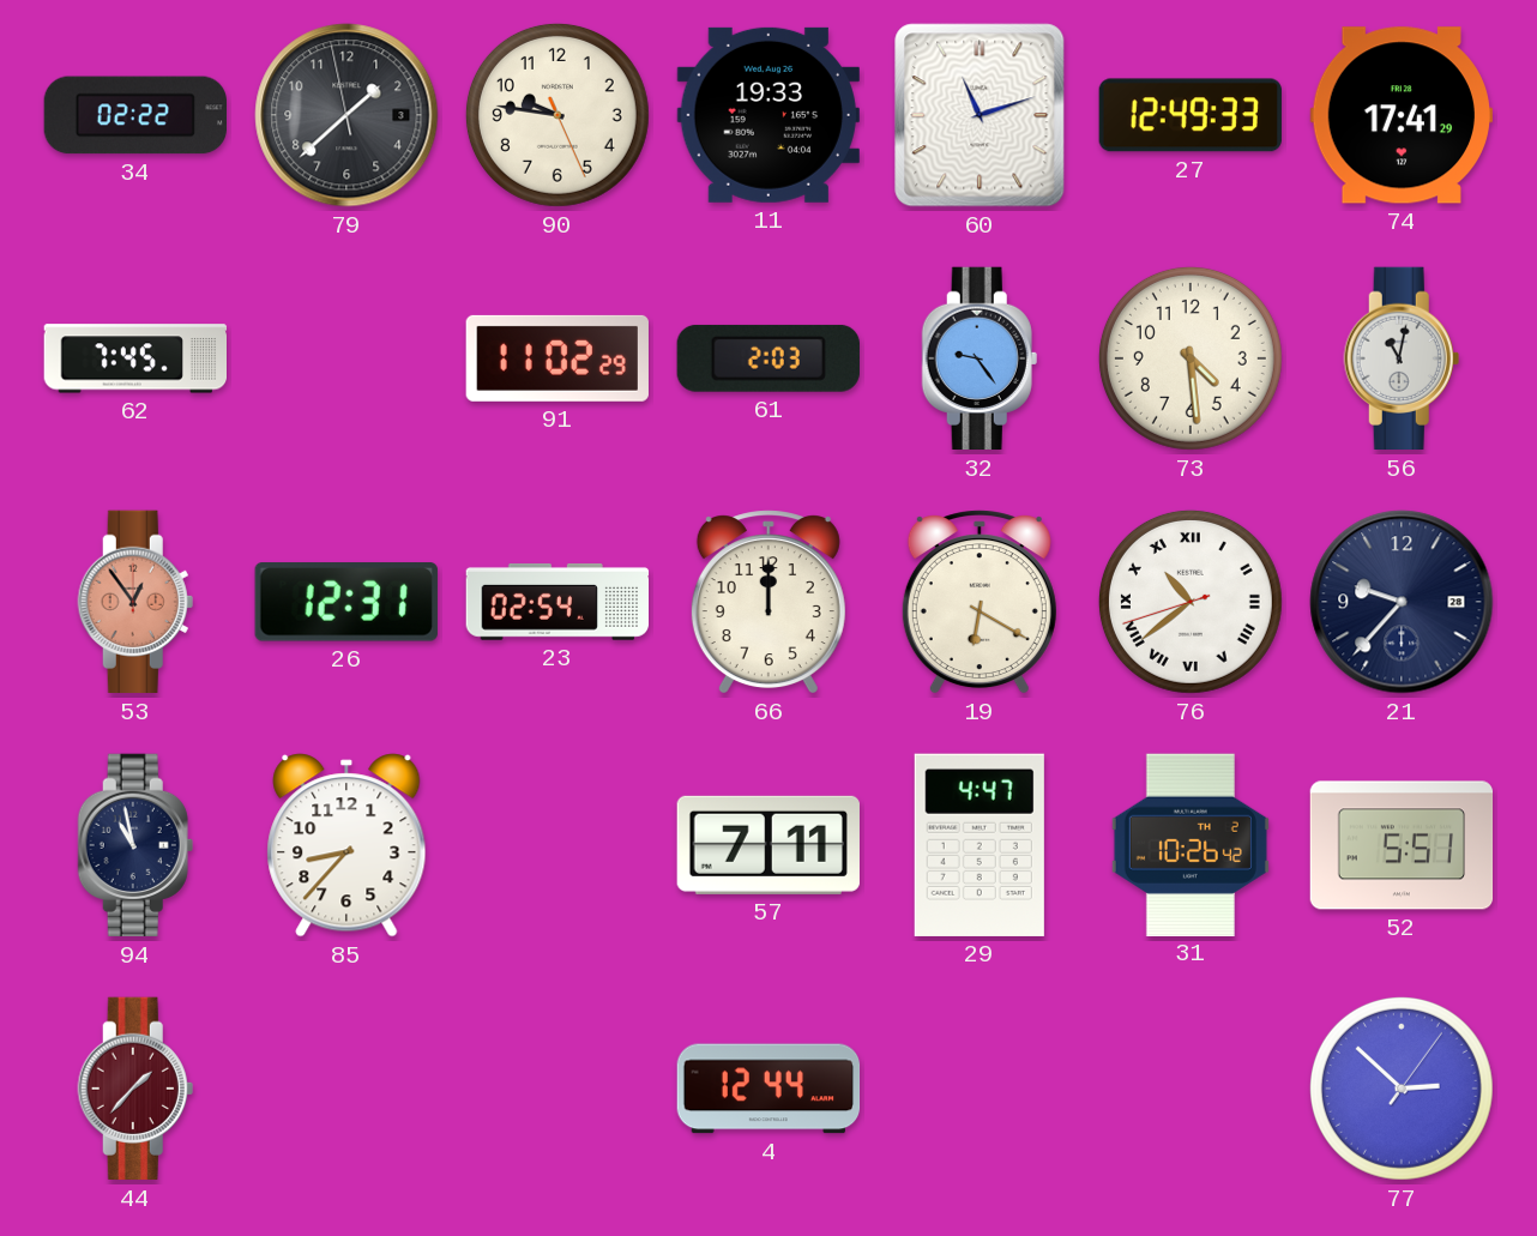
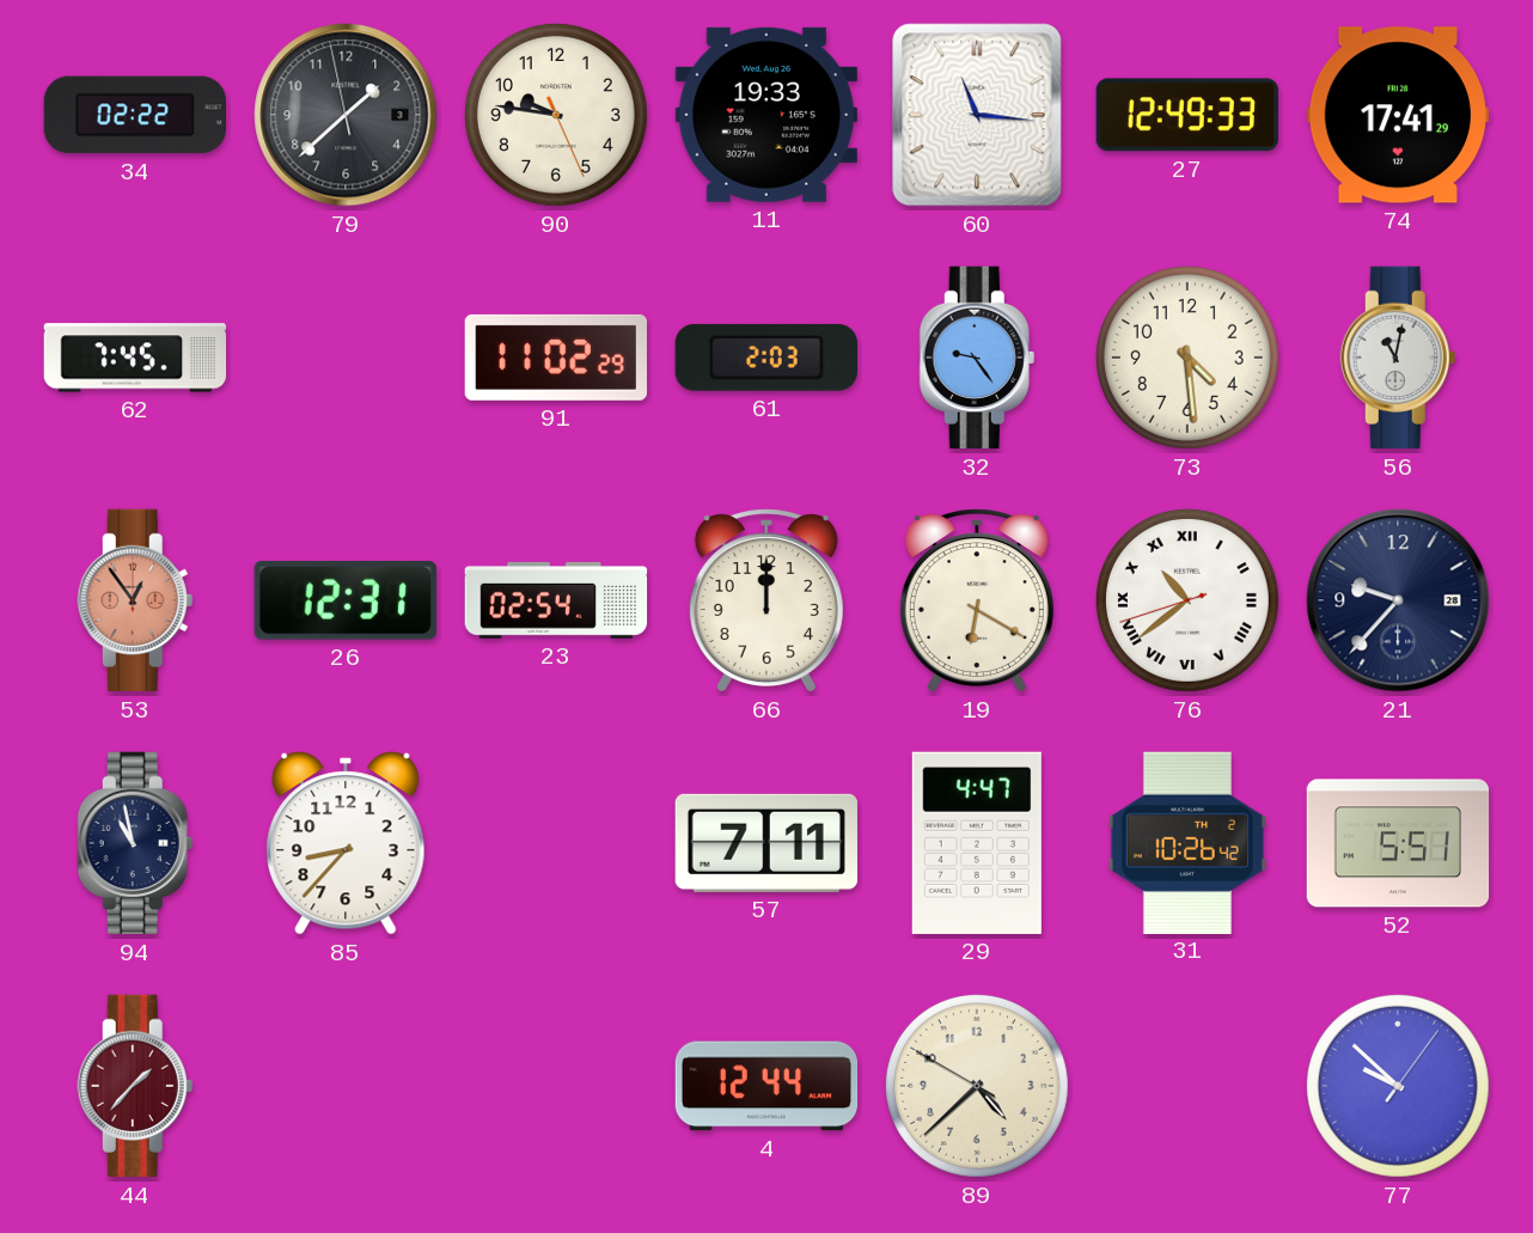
60: 11:12 -> 11:16
89: none -> 4:37
77: 2:52 -> 9:52
